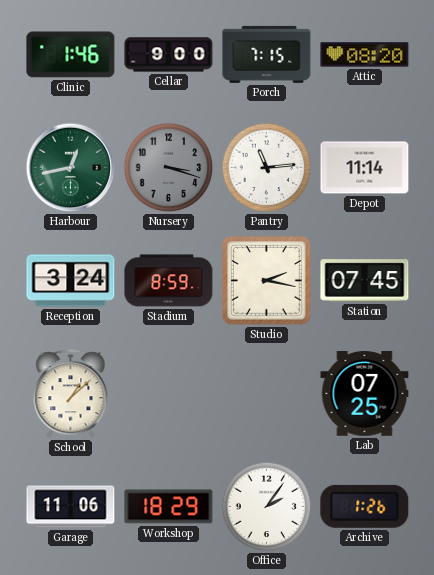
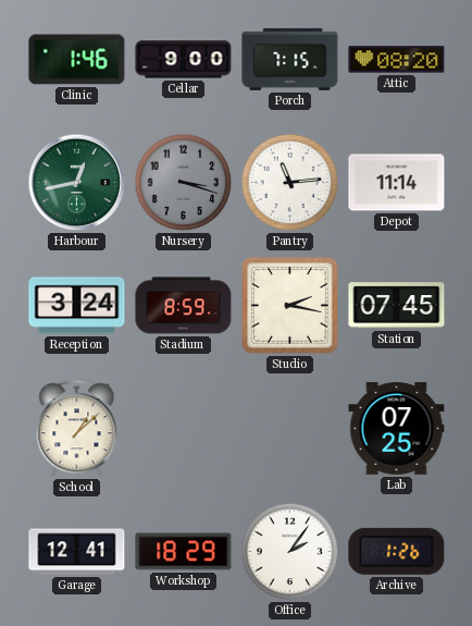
Garage: 11:06 -> 12:41
